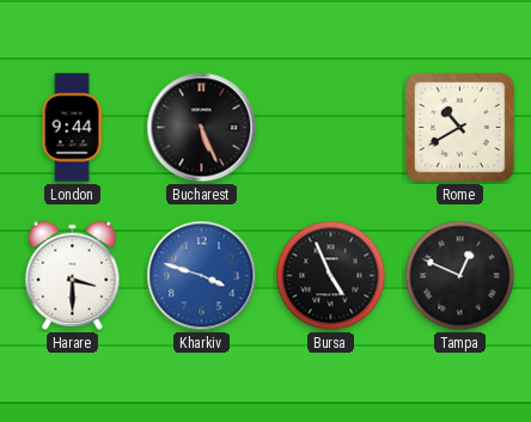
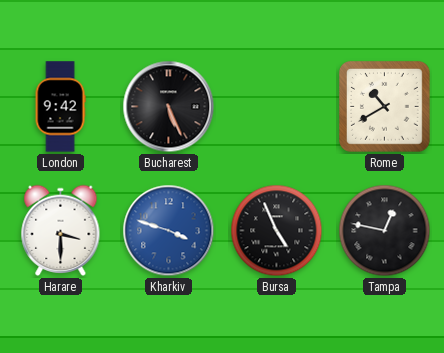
London: 9:44 -> 9:42
Tampa: 12:49 -> 12:47
